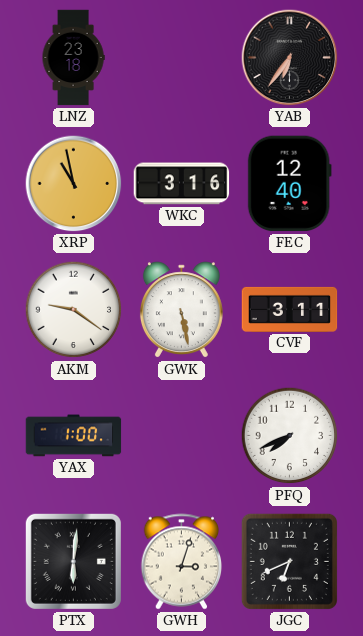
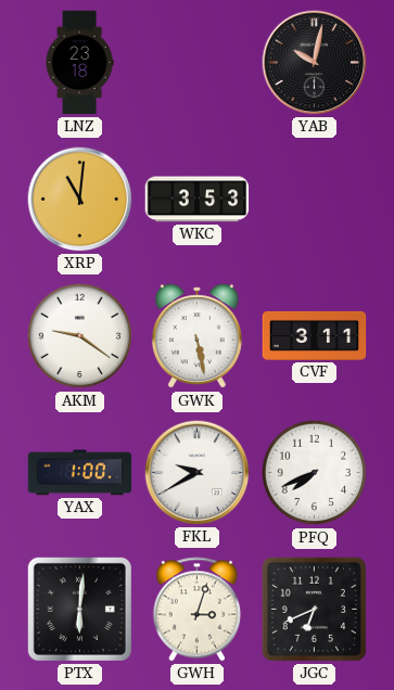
YAB: 6:36 -> 10:02
XRP: 10:58 -> 11:01
WKC: 3:16 -> 3:53
FEC: 12:40 -> none
FKL: none -> 9:40
